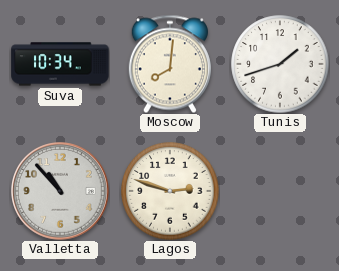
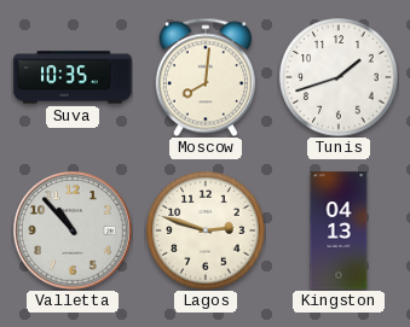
Suva: 10:34 -> 10:35
Kingston: none -> 04:13
